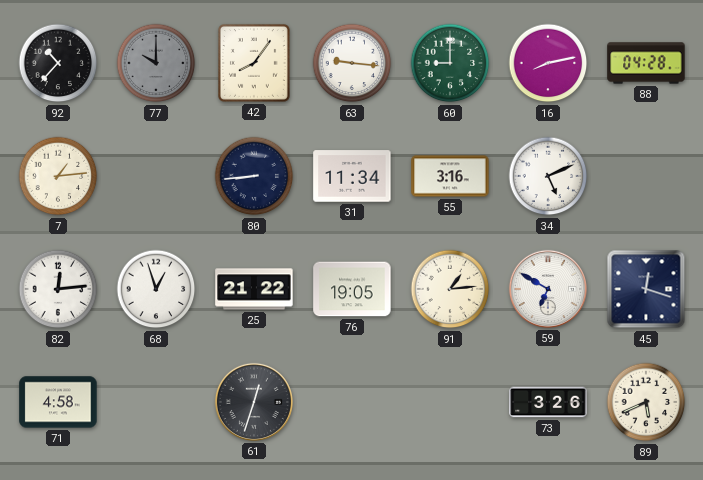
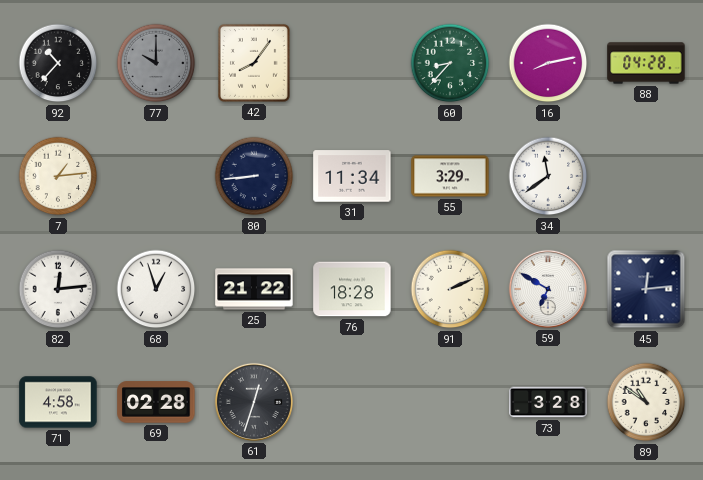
63: 9:16 -> none
60: 9:00 -> 8:37
55: 3:16 -> 3:29
34: 5:11 -> 11:39
76: 19:05 -> 18:28
91: 1:14 -> 2:11
45: 12:18 -> 12:14
69: none -> 02:28
73: 3:26 -> 3:28
89: 5:41 -> 10:51
